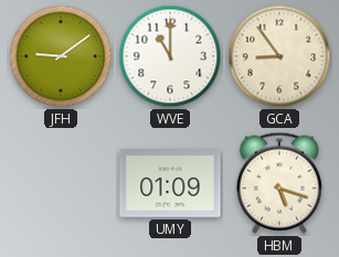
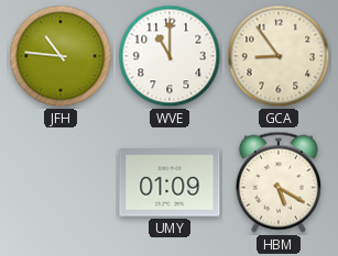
JFH: 9:09 -> 10:46
HBM: 5:18 -> 5:20
